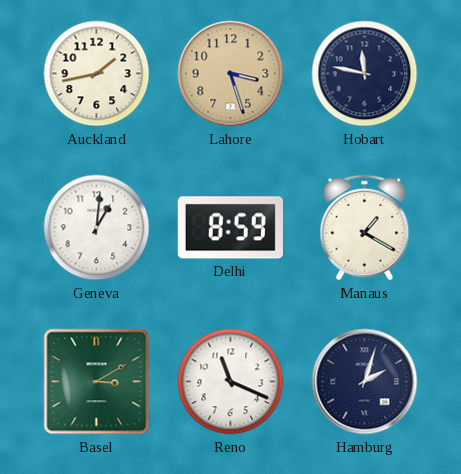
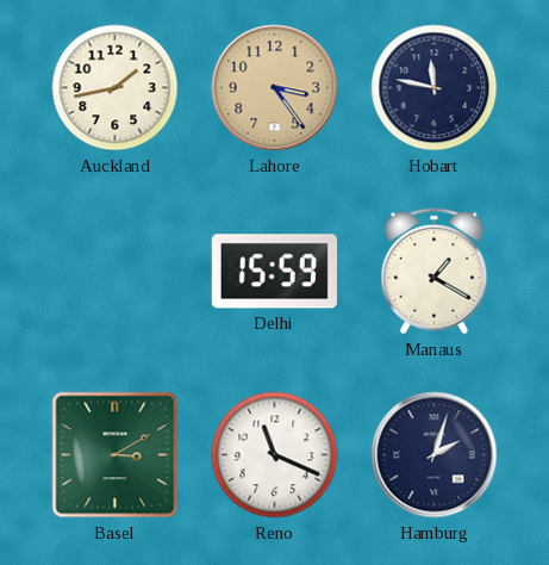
Lahore: 3:27 -> 3:24
Geneva: 1:01 -> none
Delhi: 8:59 -> 15:59
